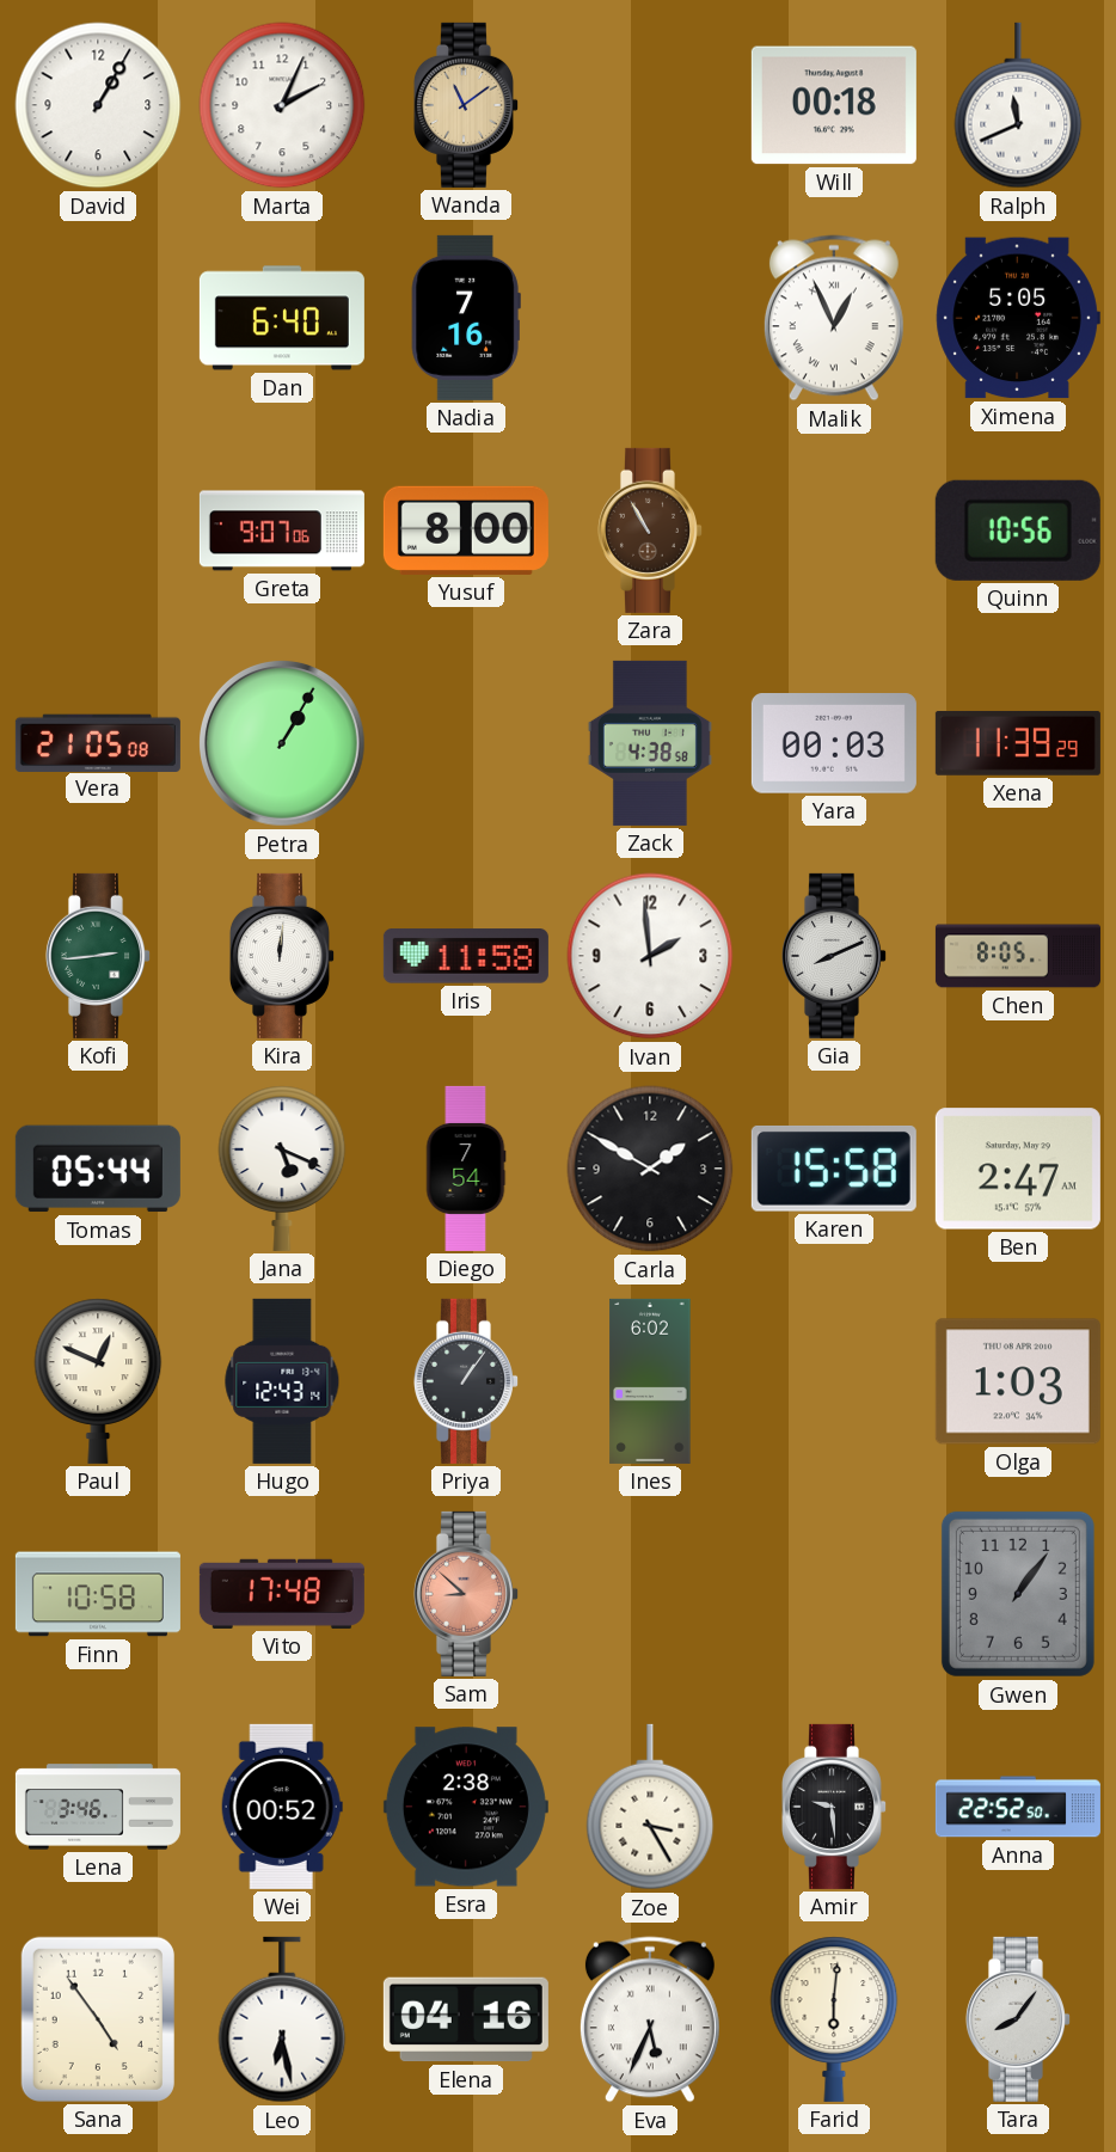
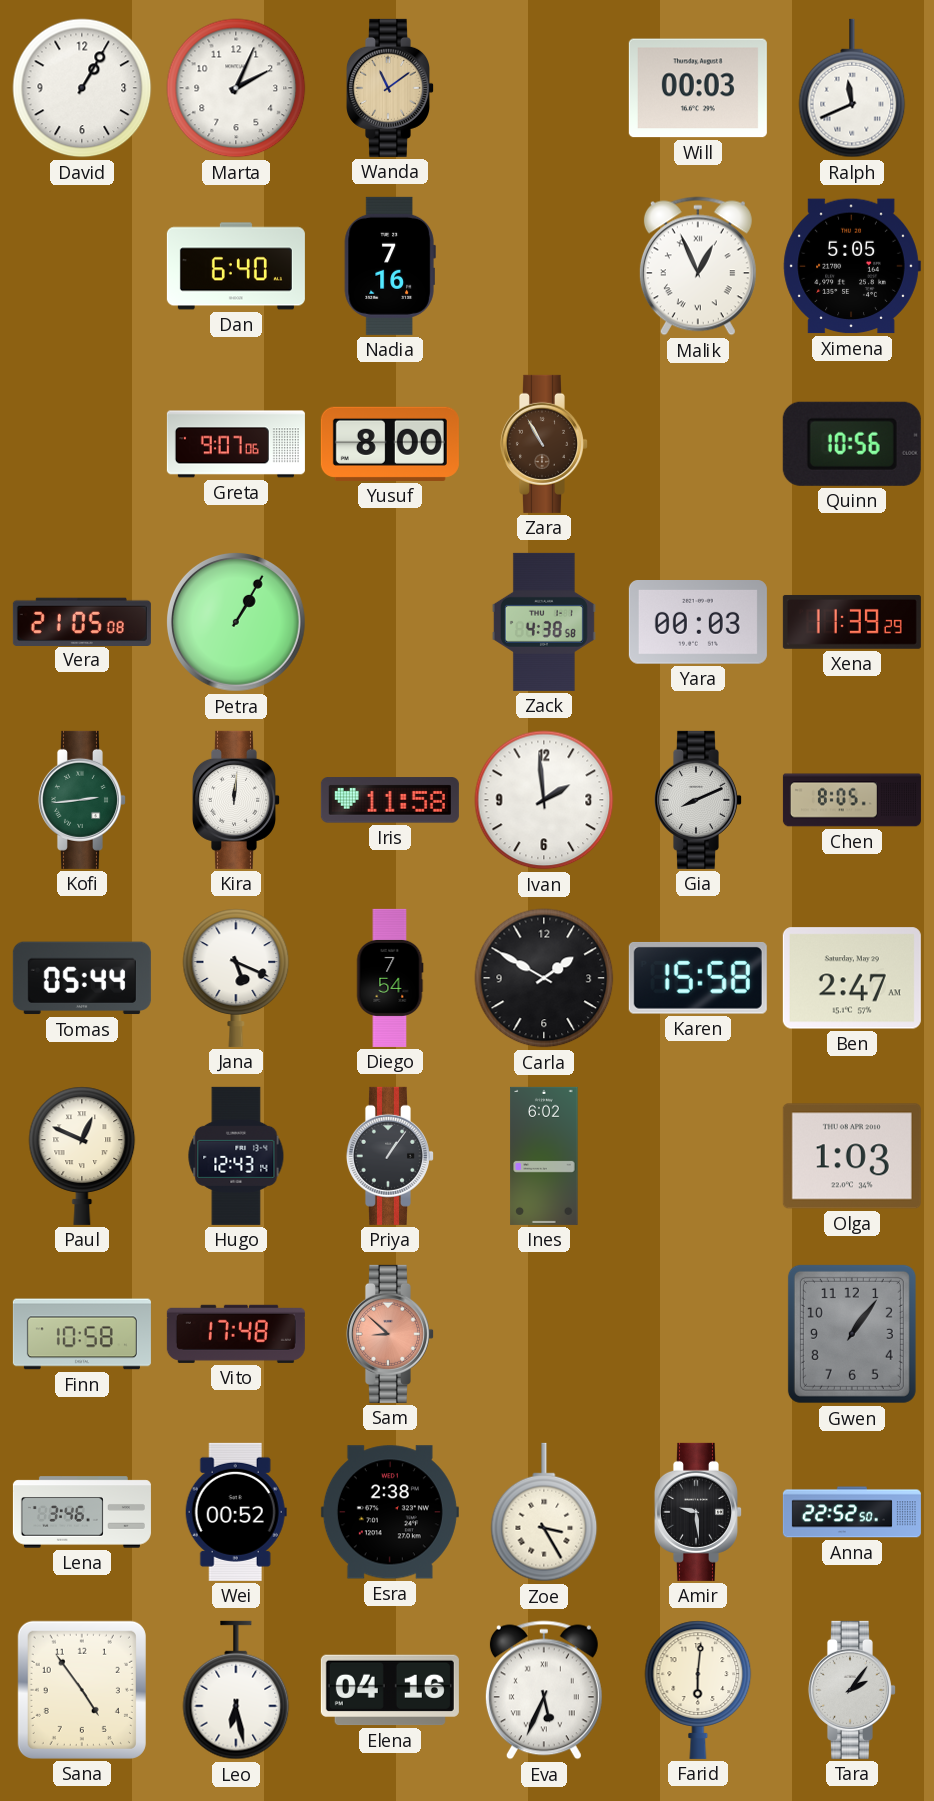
Will: 00:18 -> 00:03
Tara: 8:06 -> 2:06
